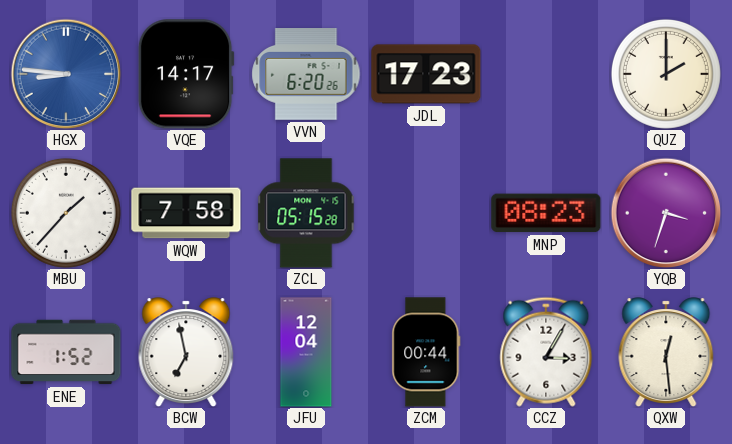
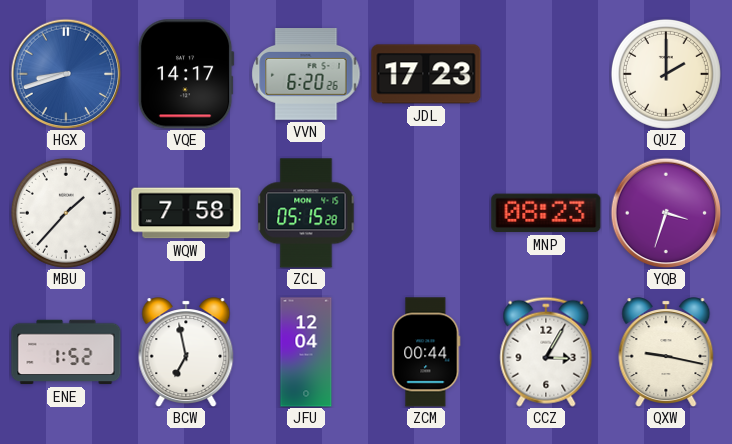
HGX: 8:46 -> 8:42
QXW: 12:29 -> 9:17
